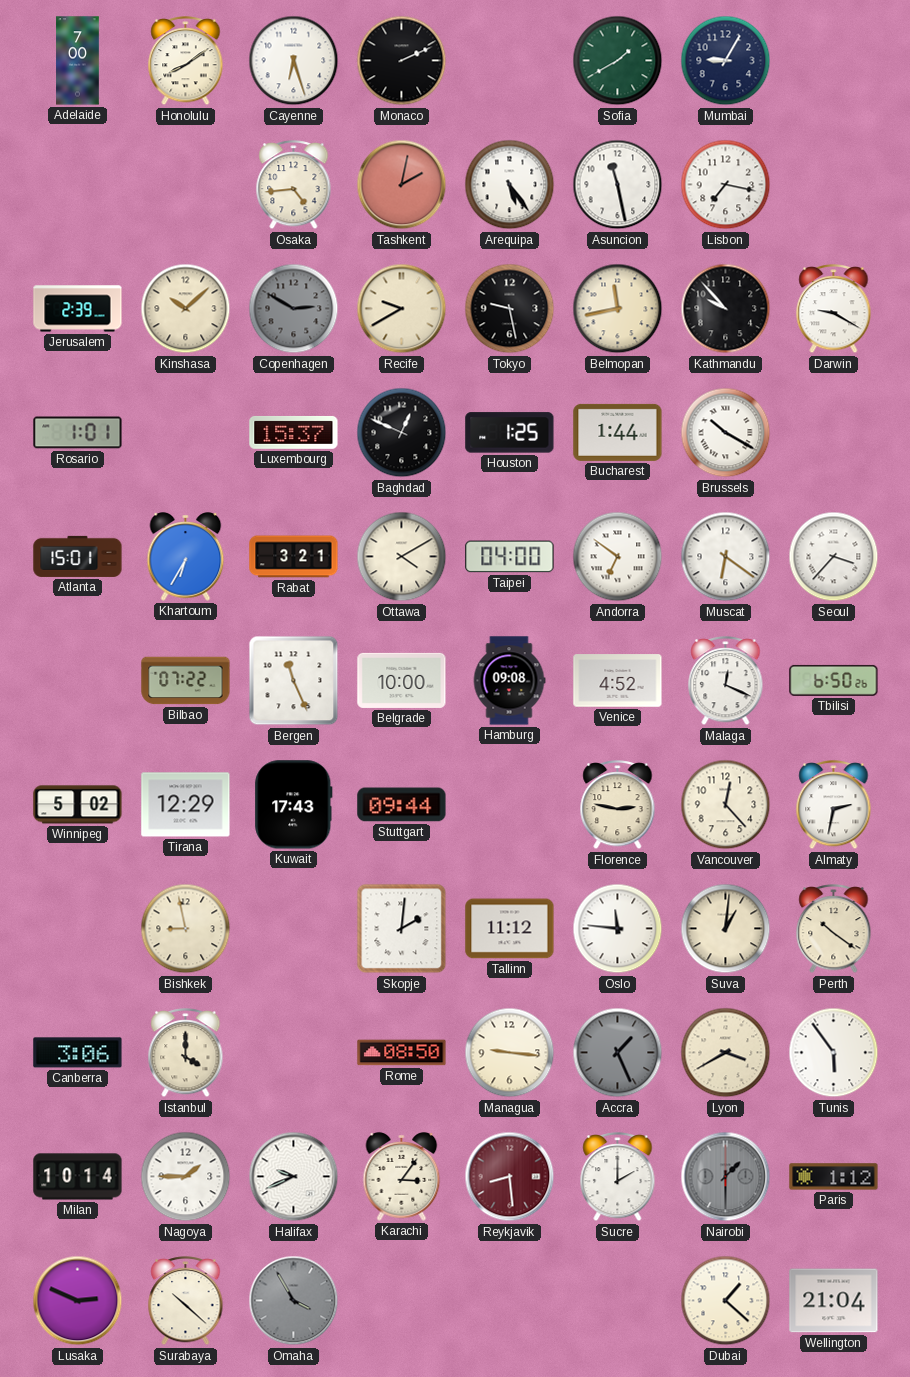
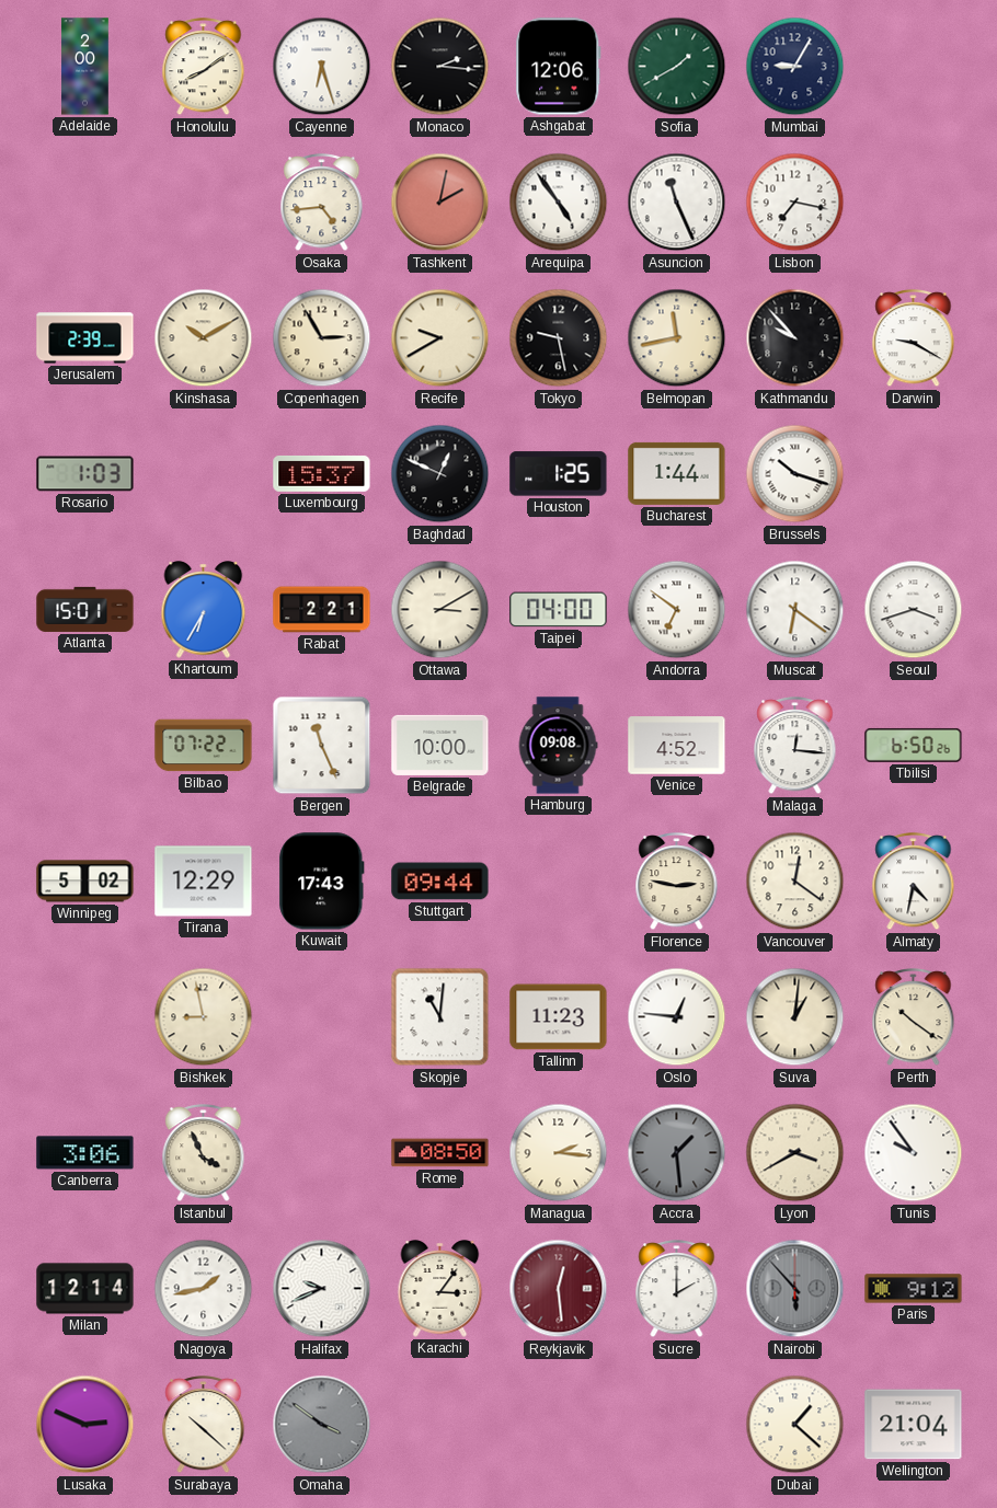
Adelaide: 7:00 -> 2:00
Monaco: 2:11 -> 2:16
Ashgabat: none -> 12:06
Arequipa: 5:24 -> 4:54
Asuncion: 11:28 -> 11:26
Kinshasa: 10:08 -> 10:10
Copenhagen: 2:50 -> 2:55
Copenhagen dial: grey -> cream
Rosario: 1:01 -> 1:03
Brussels: 10:20 -> 10:18
Rabat: 3:21 -> 2:21
Ottawa: 4:10 -> 3:10
Seoul: 3:37 -> 3:42
Malaga: 12:19 -> 12:16
Vancouver: 12:23 -> 12:21
Almaty: 2:32 -> 4:32
Skopje: 2:01 -> 11:01
Tallinn: 11:12 -> 11:23
Oslo: 11:46 -> 12:46
Istanbul: 4:00 -> 3:56
Managua: 9:16 -> 2:16
Accra: 1:26 -> 1:29
Tunis: 5:54 -> 9:54
Milan: 10:14 -> 12:14
Nagoya: 1:45 -> 1:43
Reykjavik: 8:29 -> 12:29
Nairobi: 1:30 -> 5:53
Paris: 1:12 -> 9:12
Omaha: 3:55 -> 3:51
